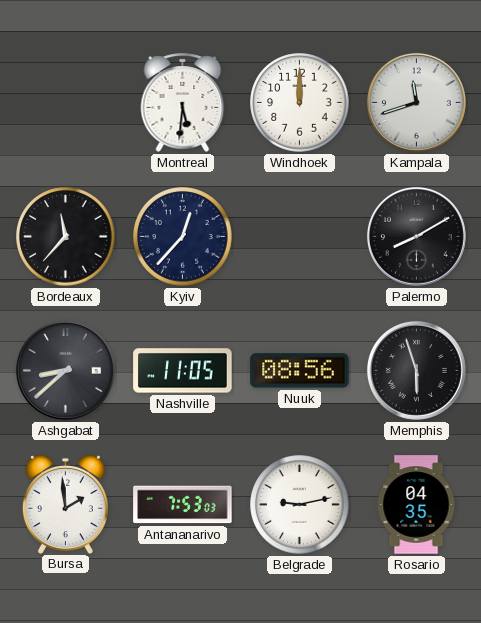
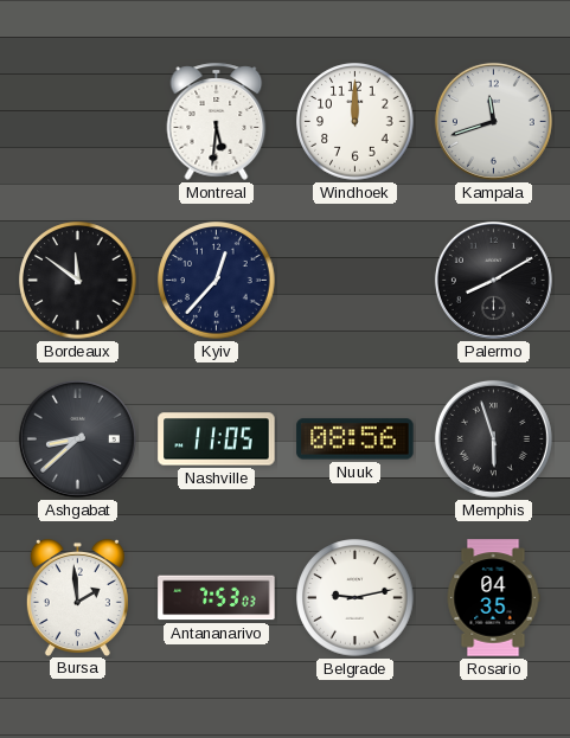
Bordeaux: 11:37 -> 11:51
